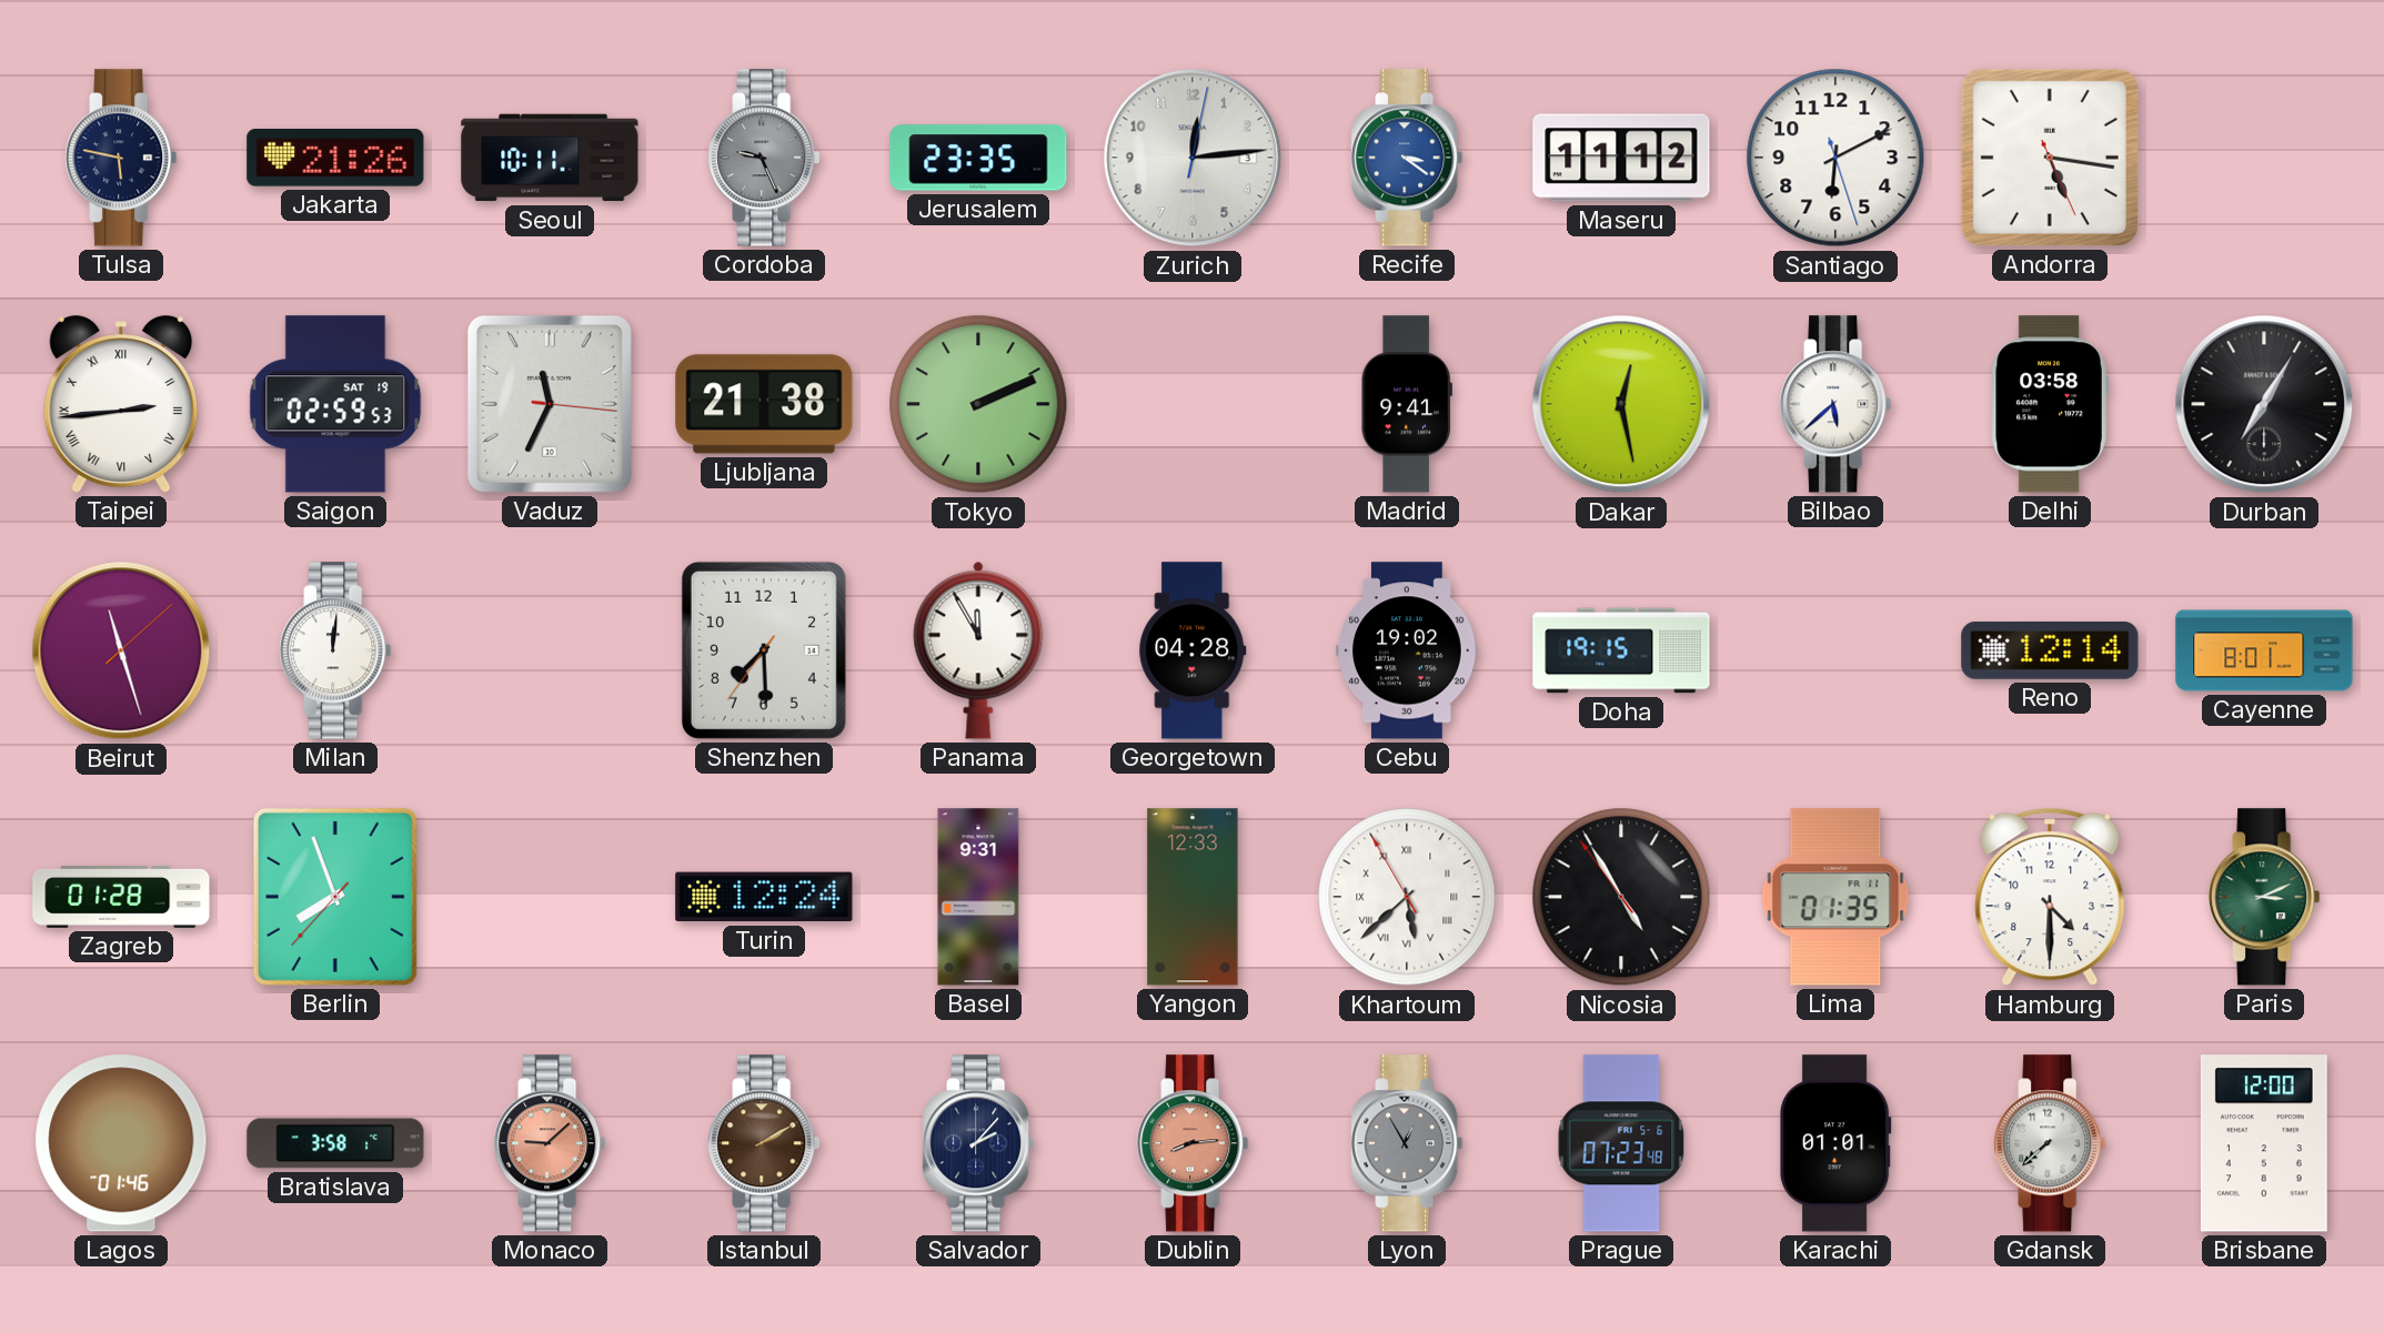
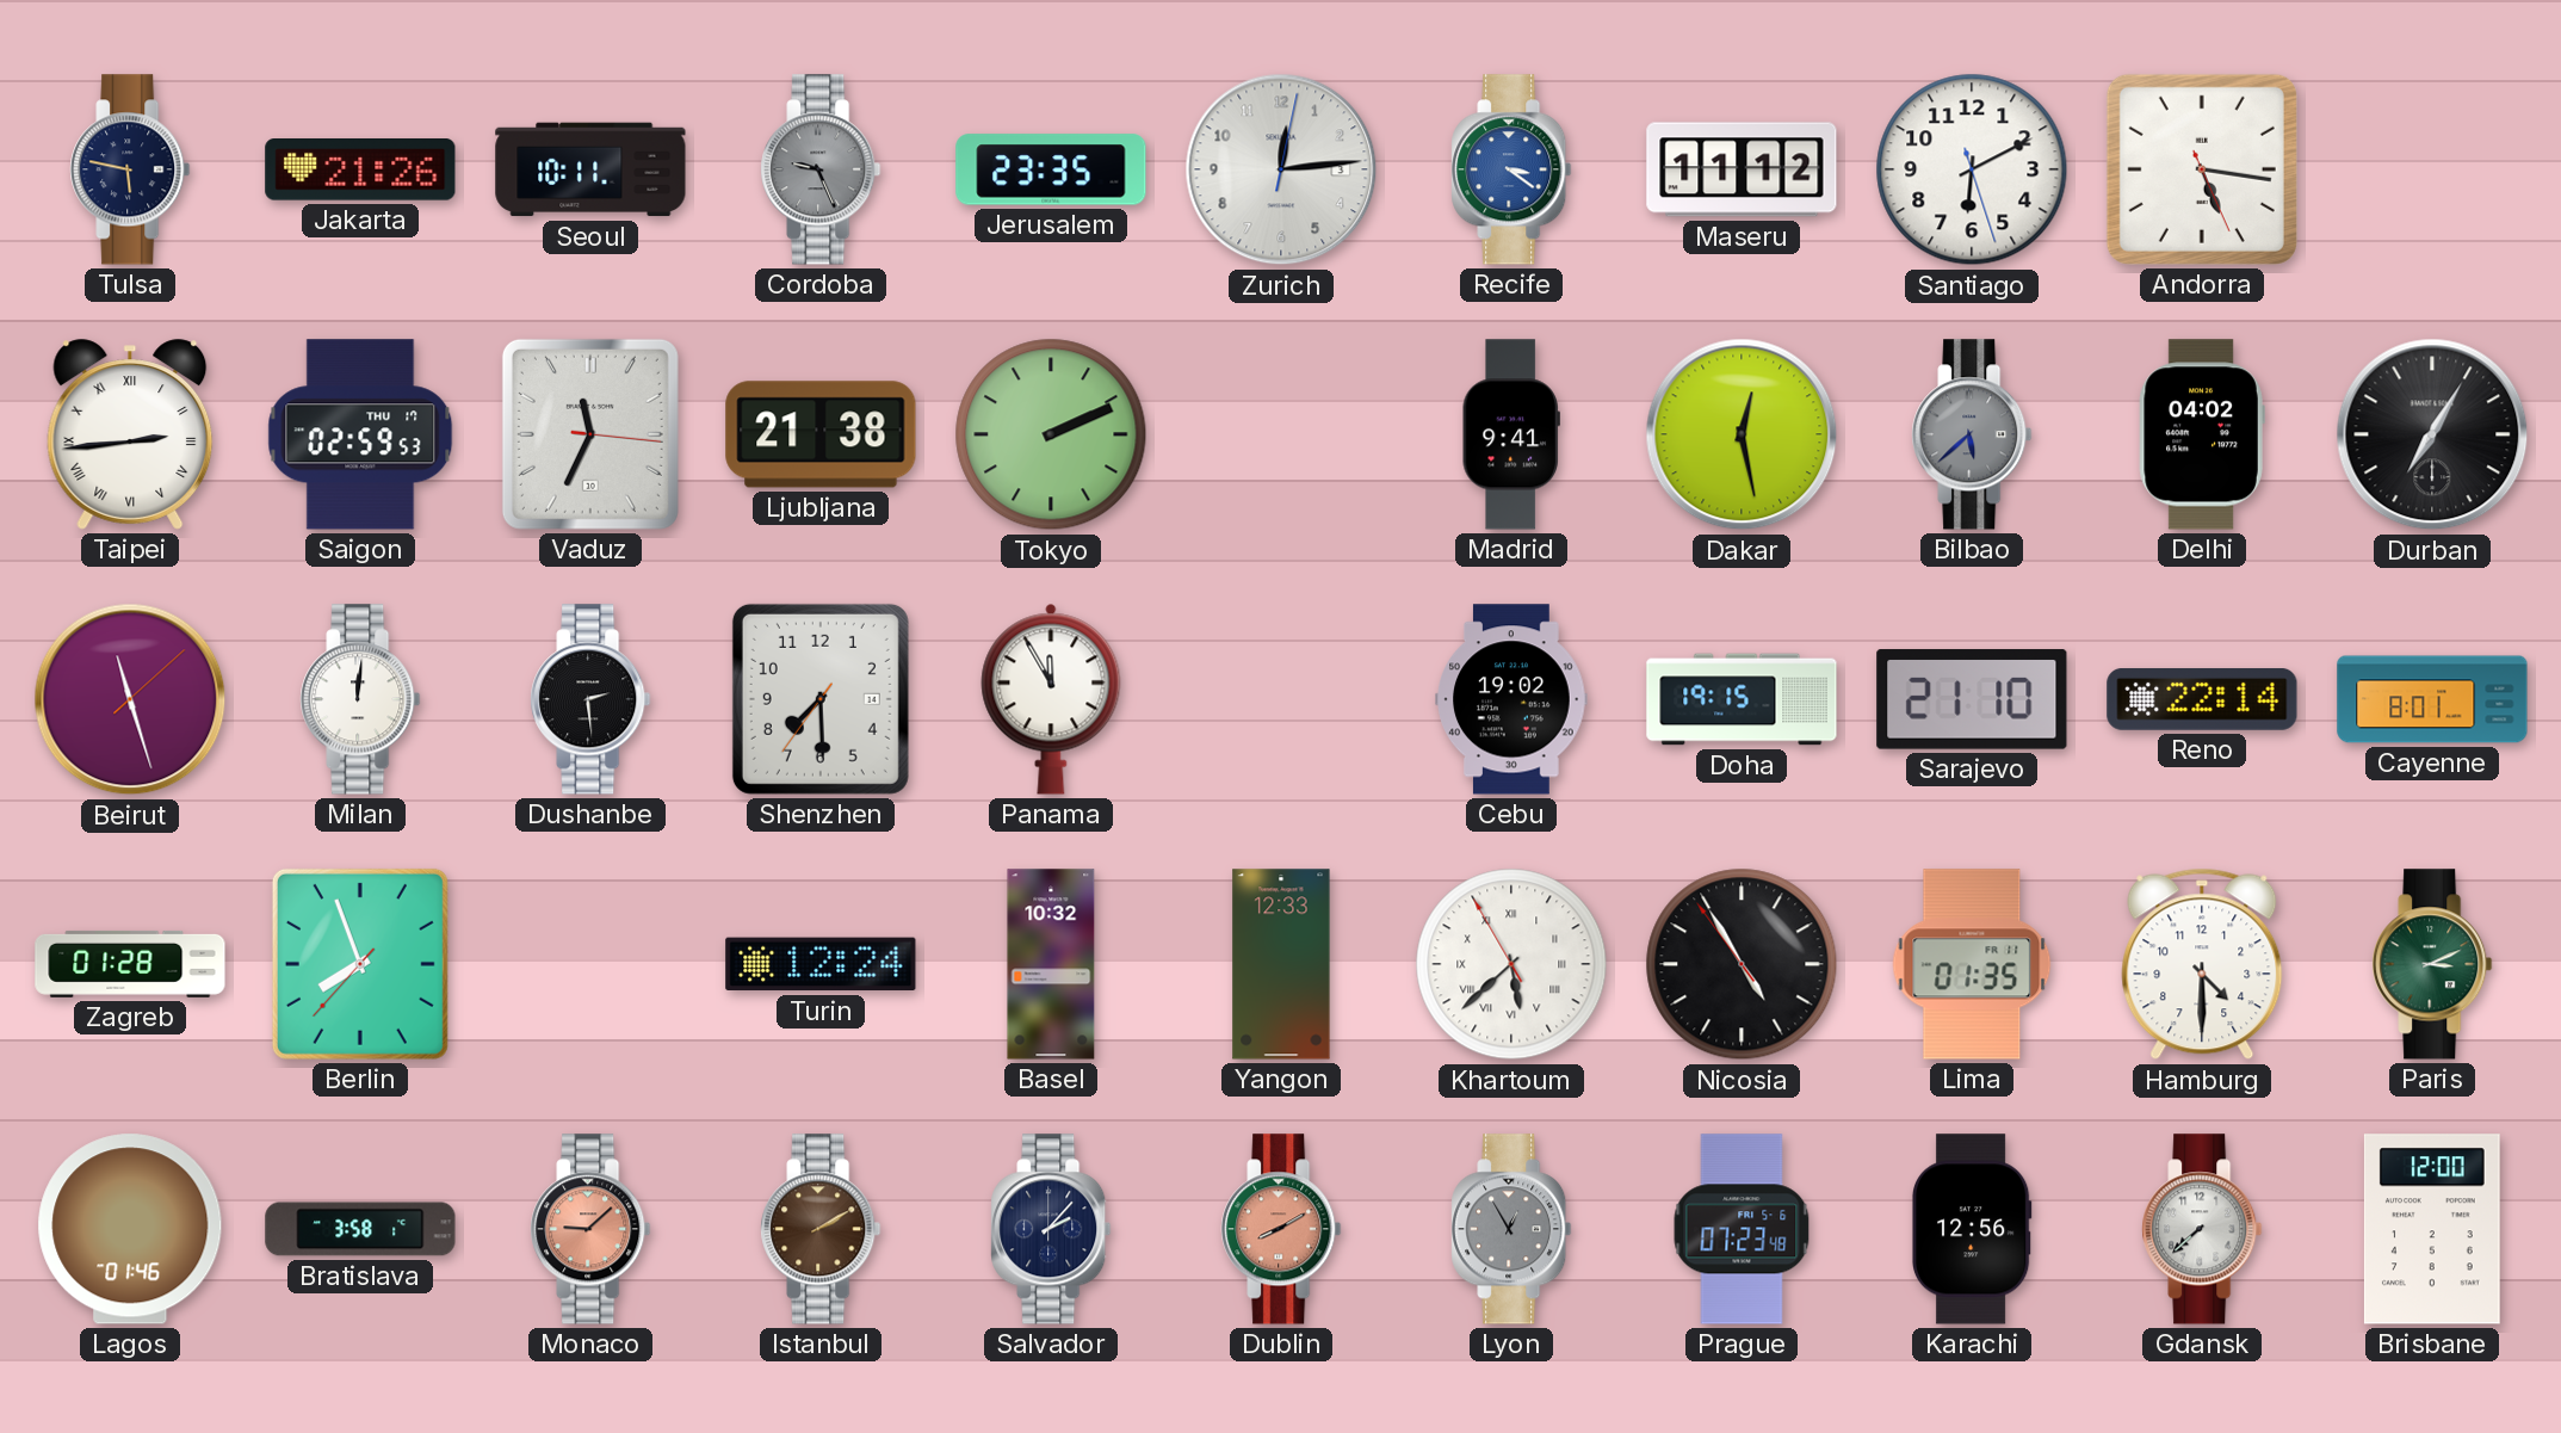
Saigon date: SAT 19 -> THU 17
Bilbao dial: white -> grey
Delhi: 03:58 -> 04:02
Dushanbe: none -> 2:29
Georgetown: 04:28 -> none
Sarajevo: none -> 21:10
Reno: 12:14 -> 22:14
Basel: 9:31 -> 10:32
Dublin: 8:14 -> 8:10
Karachi: 01:01 -> 12:56
